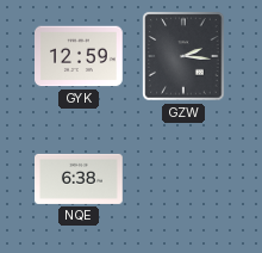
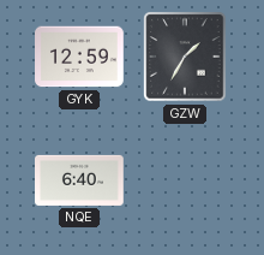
GZW: 2:16 -> 1:35
NQE: 6:38 -> 6:40
